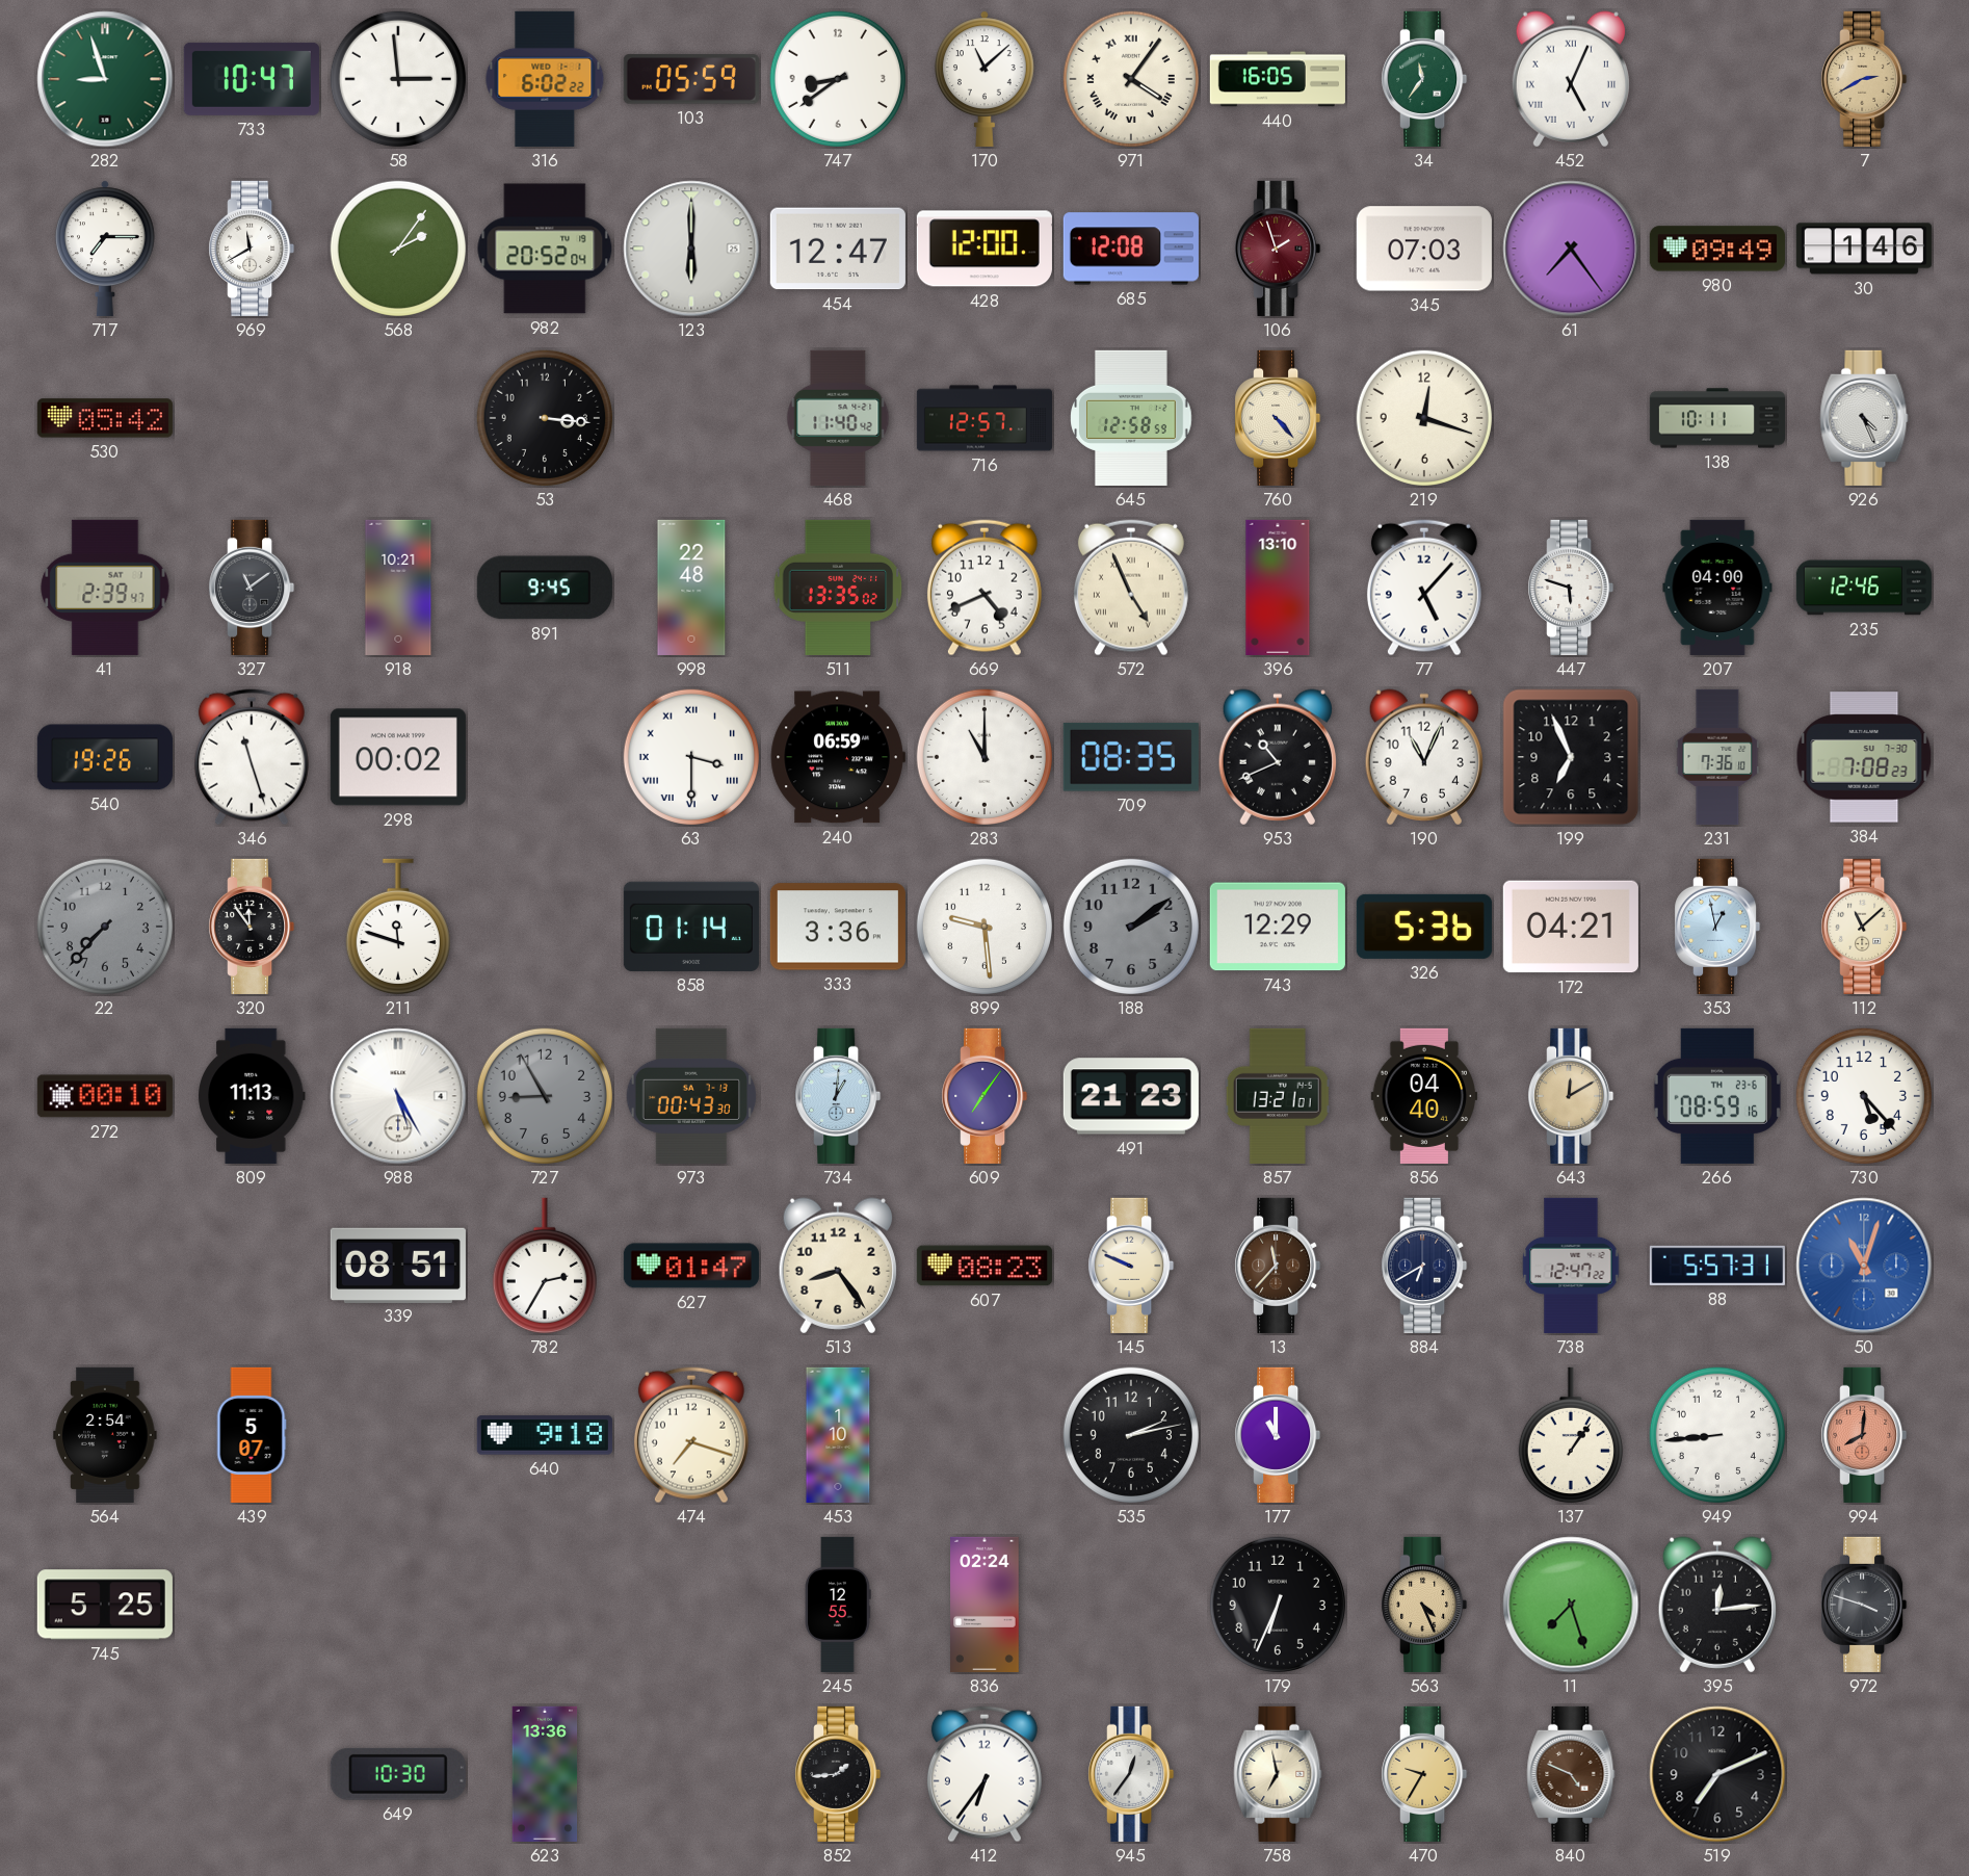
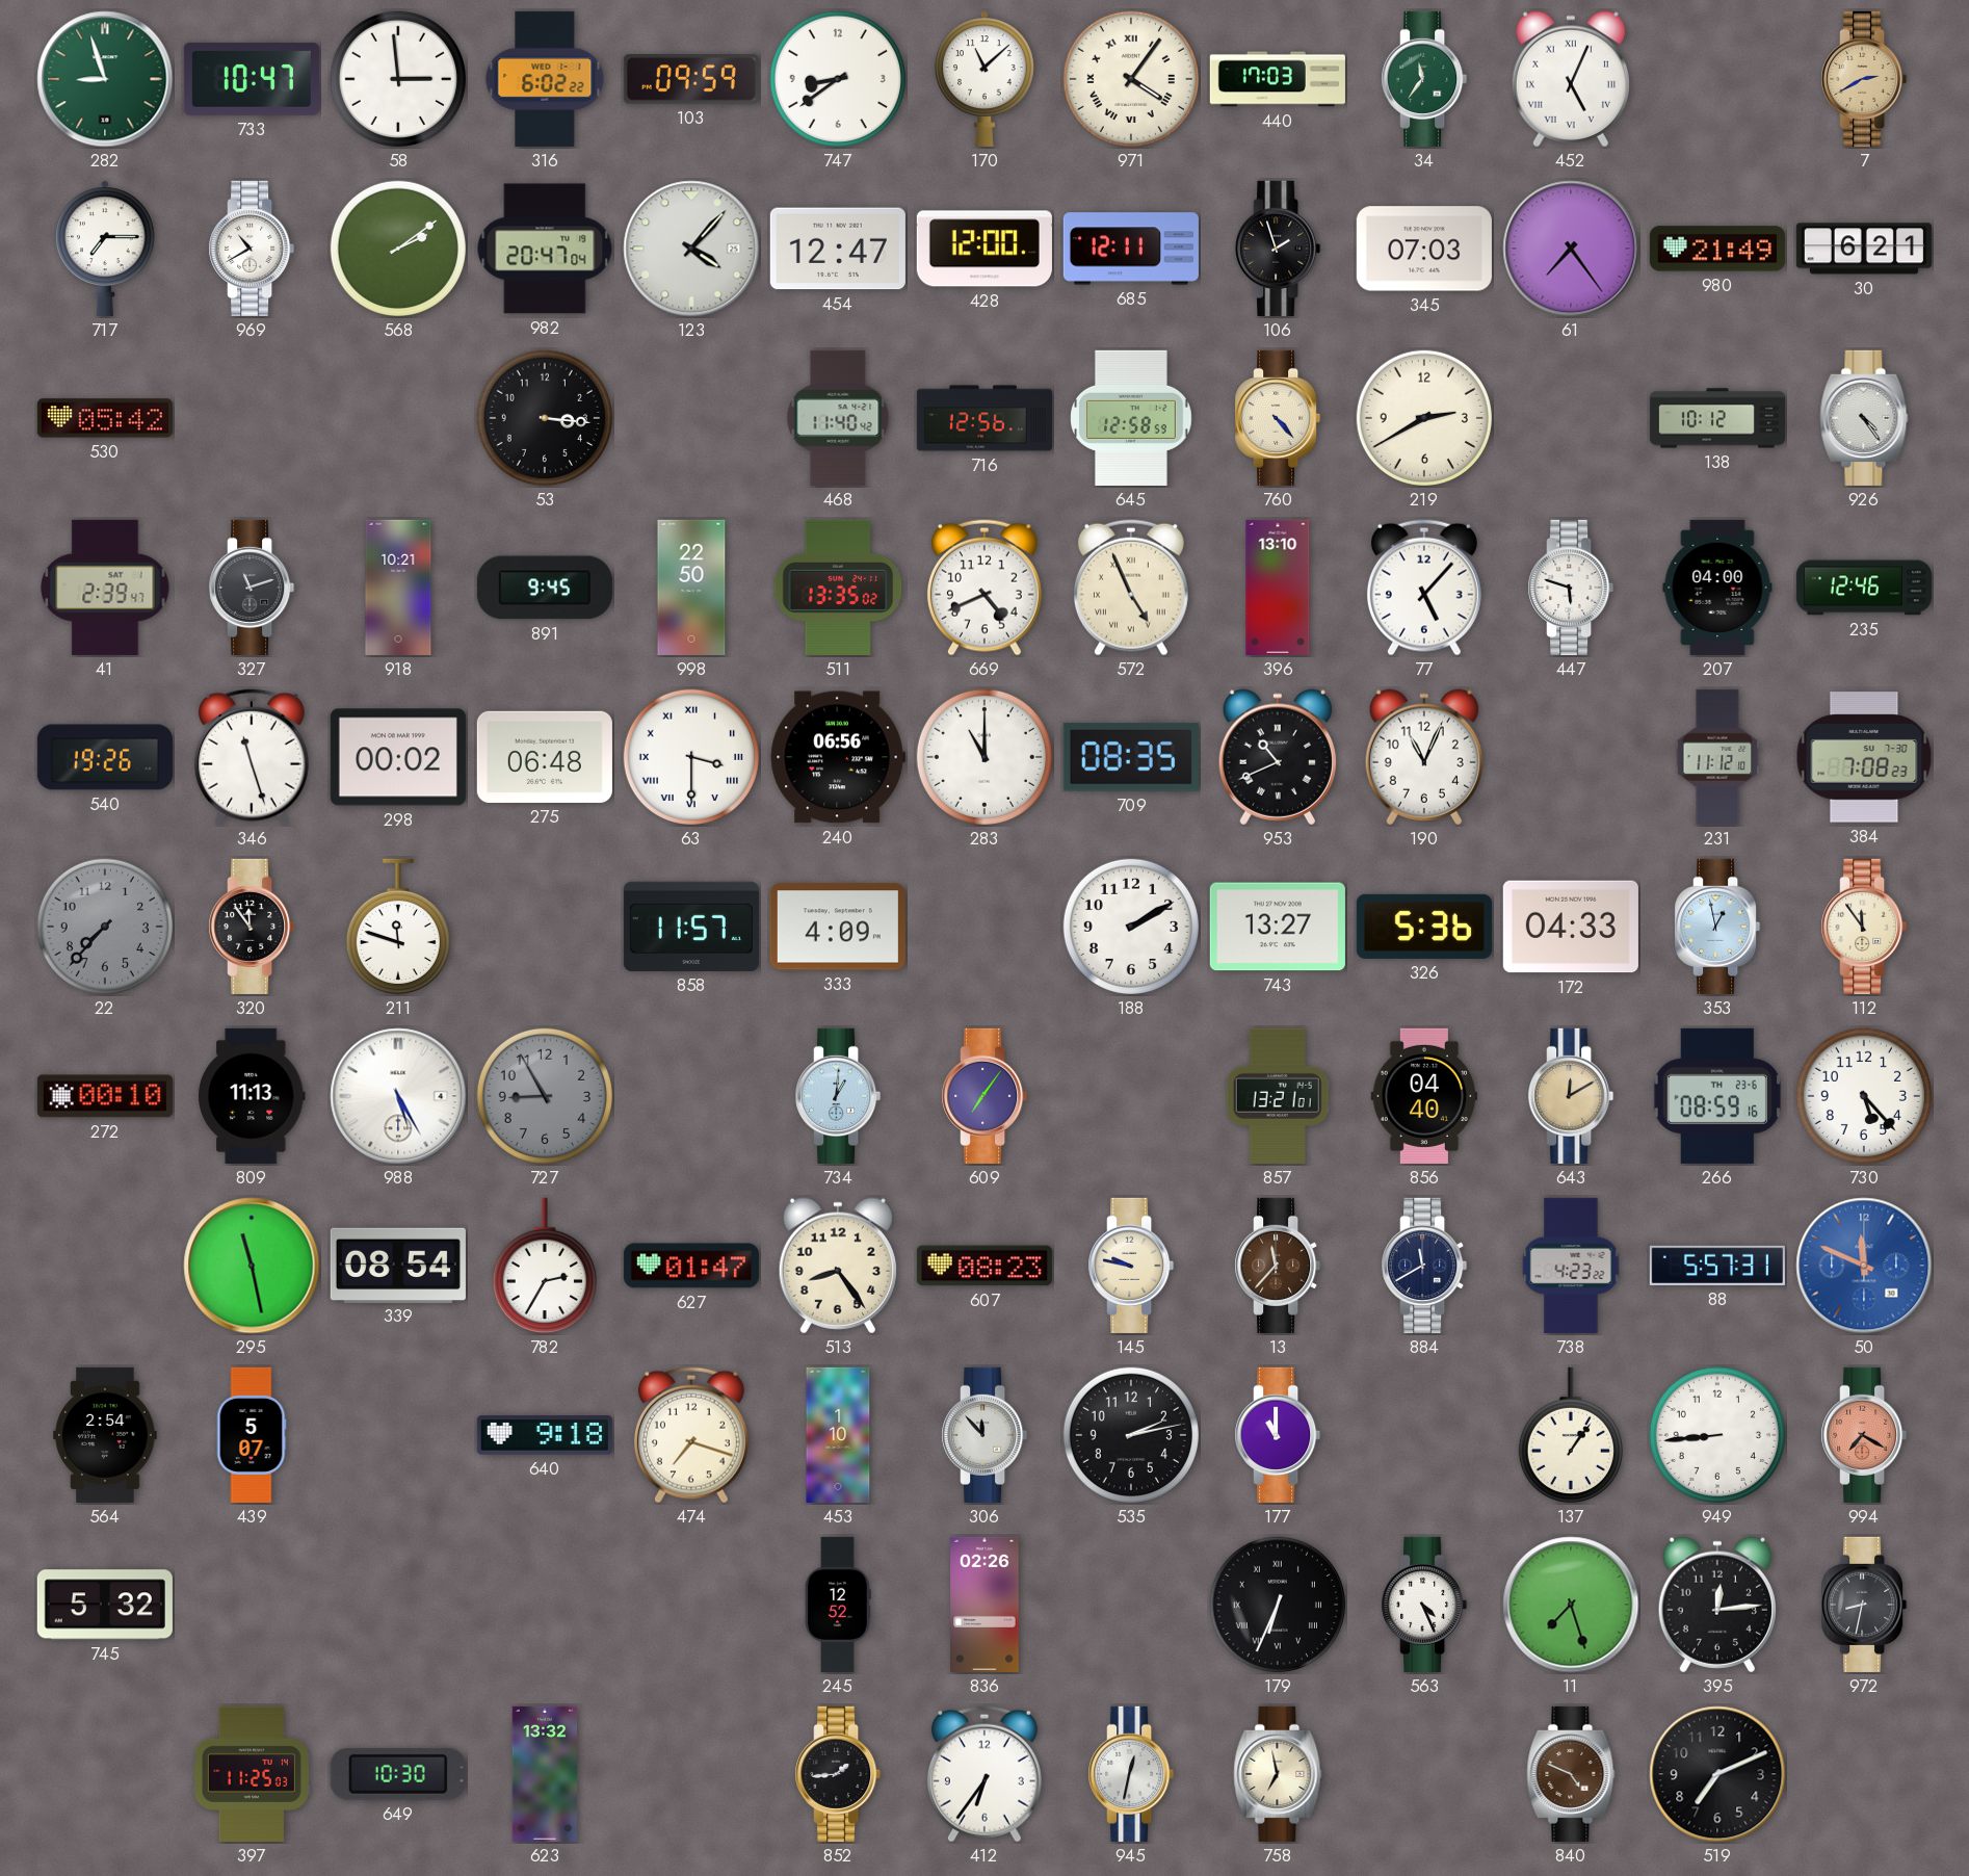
103: 05:59 -> 09:59
440: 16:05 -> 17:03
969: 11:40 -> 10:40
568: 2:06 -> 2:09
982: 20:52 -> 20:47
123: 6:00 -> 4:07
685: 12:08 -> 12:11
106 dial: burgundy -> black
980: 09:49 -> 21:49
30: 1:46 -> 6:21
716: 12:57 -> 12:56
219: 12:18 -> 2:40
138: 10:11 -> 10:12
926: 4:26 -> 4:24
327: 11:09 -> 11:12
998: 22:48 -> 22:50
275: none -> 06:48
240: 06:59 -> 06:56
199: 6:56 -> none
231: 7:36 -> 11:12
858: 01:14 -> 11:57
333: 3:36 -> 4:09
899: 9:29 -> none
188: 2:09 -> 2:10
188 dial: grey -> white
743: 12:29 -> 13:27
172: 04:21 -> 04:33
112: 11:08 -> 11:54
973: 00:43 -> none
491: 21:23 -> none
295: none -> 11:28
339: 08:51 -> 08:54
145: 9:49 -> 9:47
884: 6:40 -> 11:40
738: 12:47 -> 4:23
50: 11:03 -> 11:49
306: none -> 11:53
994: 8:01 -> 7:20
745: 5:25 -> 5:32
245: 12:55 -> 12:52
836: 02:24 -> 02:26
179 numerals: Arabic -> Roman
563 dial: champagne -> white
972: 3:48 -> 8:32
397: none -> 11:25
623: 13:36 -> 13:32
945: 12:36 -> 12:32
470: 9:35 -> none
